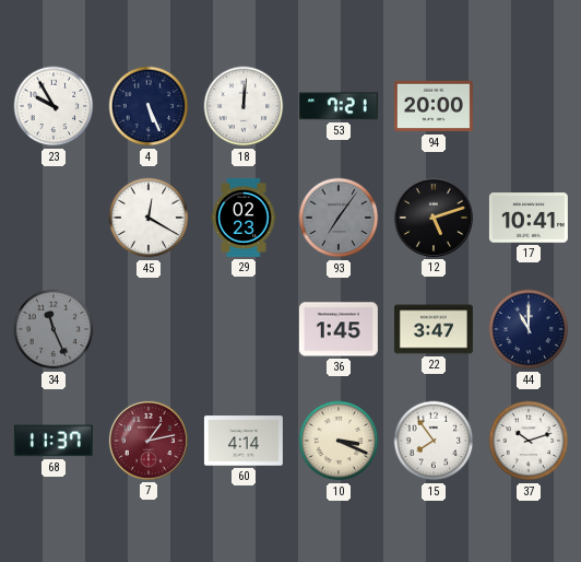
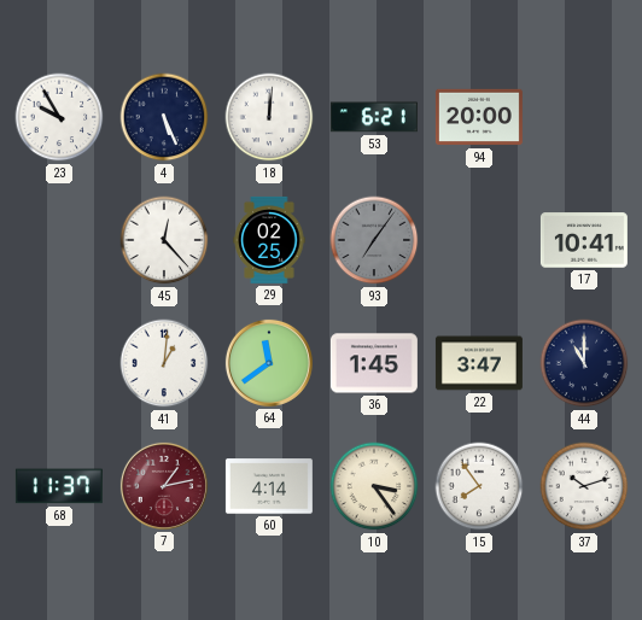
53: 7:21 -> 6:21
45: 12:20 -> 12:23
29: 02:23 -> 02:25
12: 5:12 -> none
34: 11:26 -> none
41: none -> 1:01
64: none -> 11:39
10: 3:19 -> 3:24
